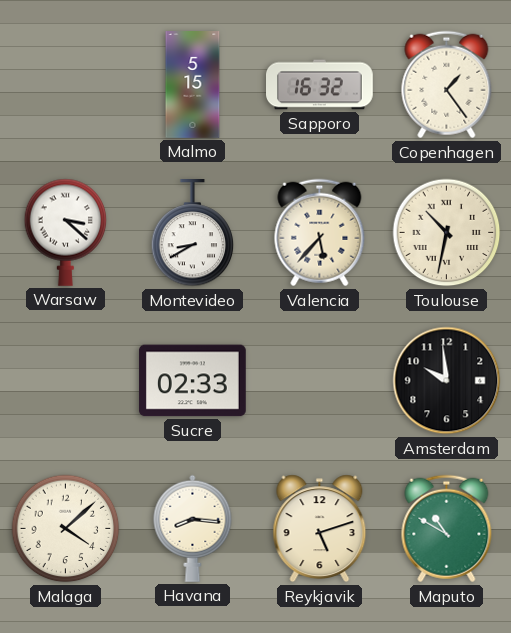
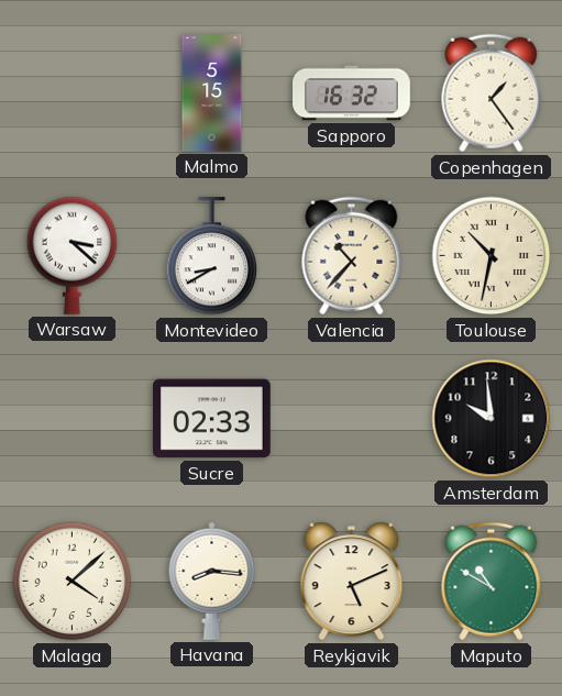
Valencia: 5:37 -> 10:37
Reykjavik: 5:12 -> 5:11
